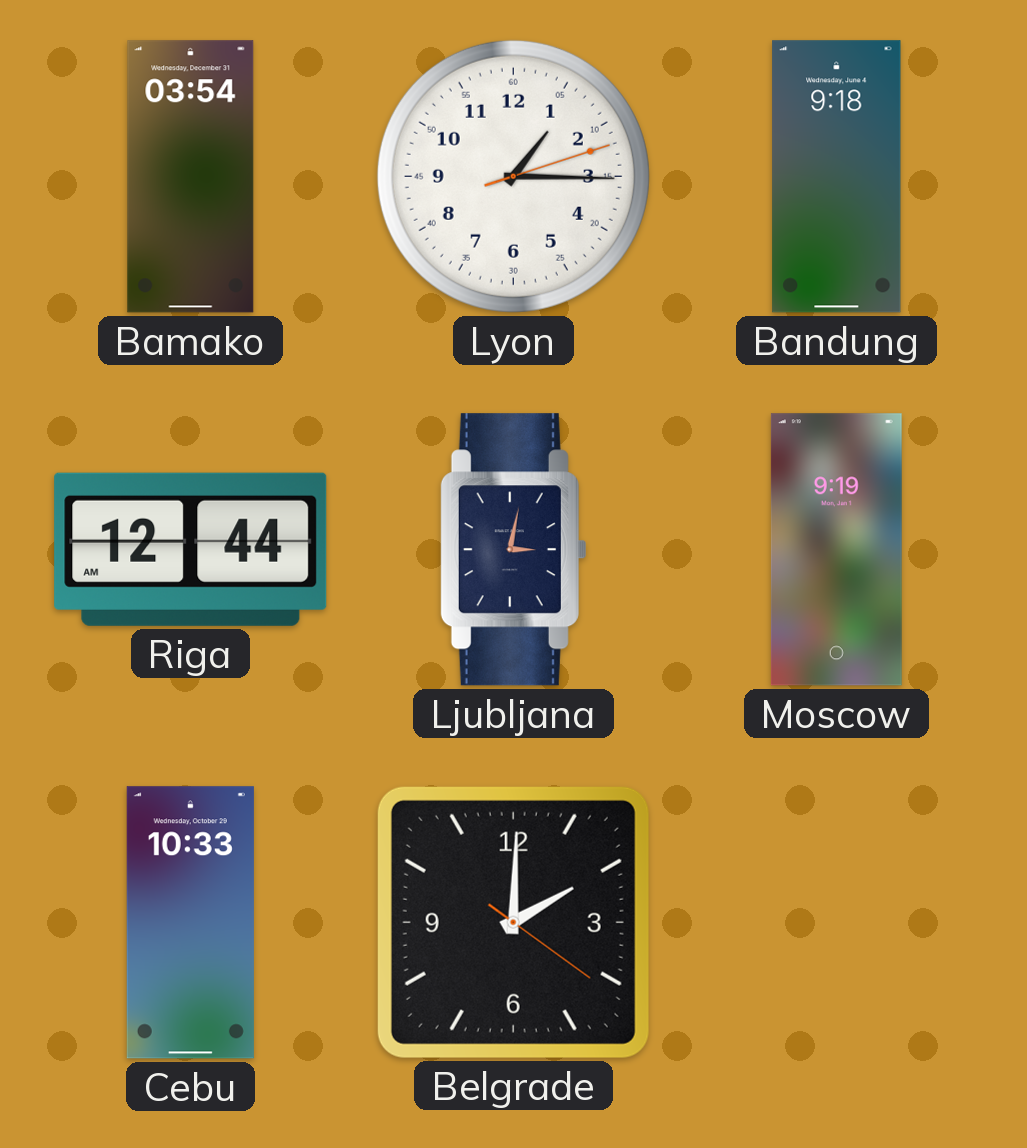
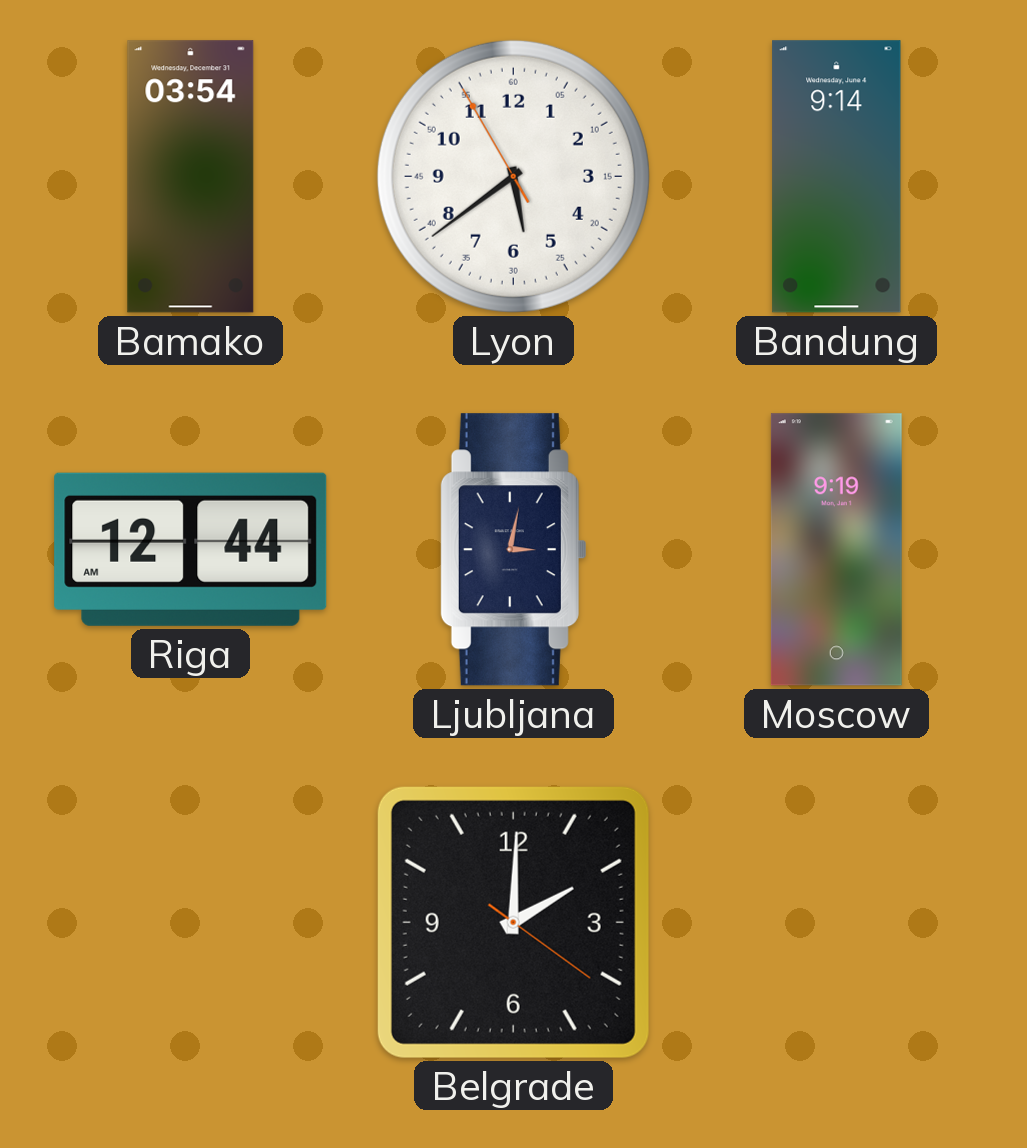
Lyon: 1:15 -> 5:38
Bandung: 9:18 -> 9:14
Cebu: 10:33 -> none
